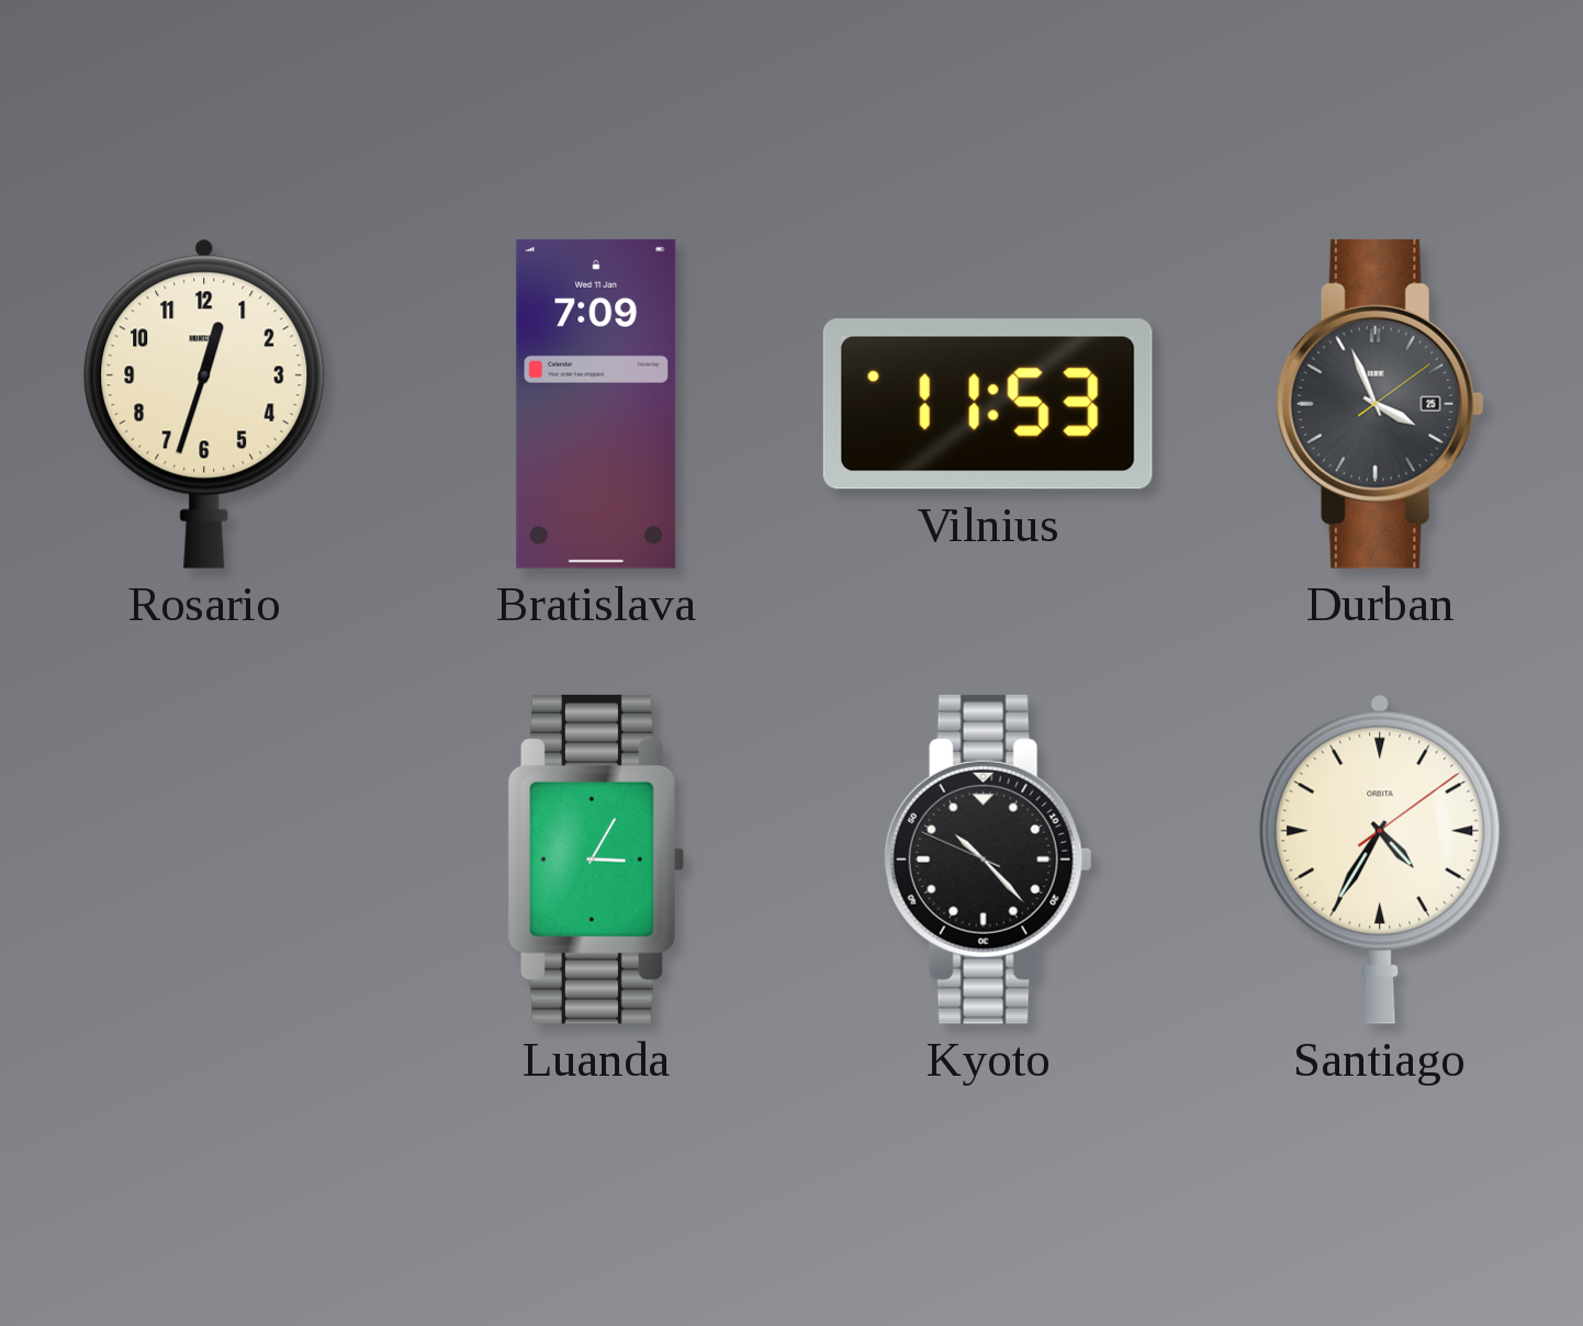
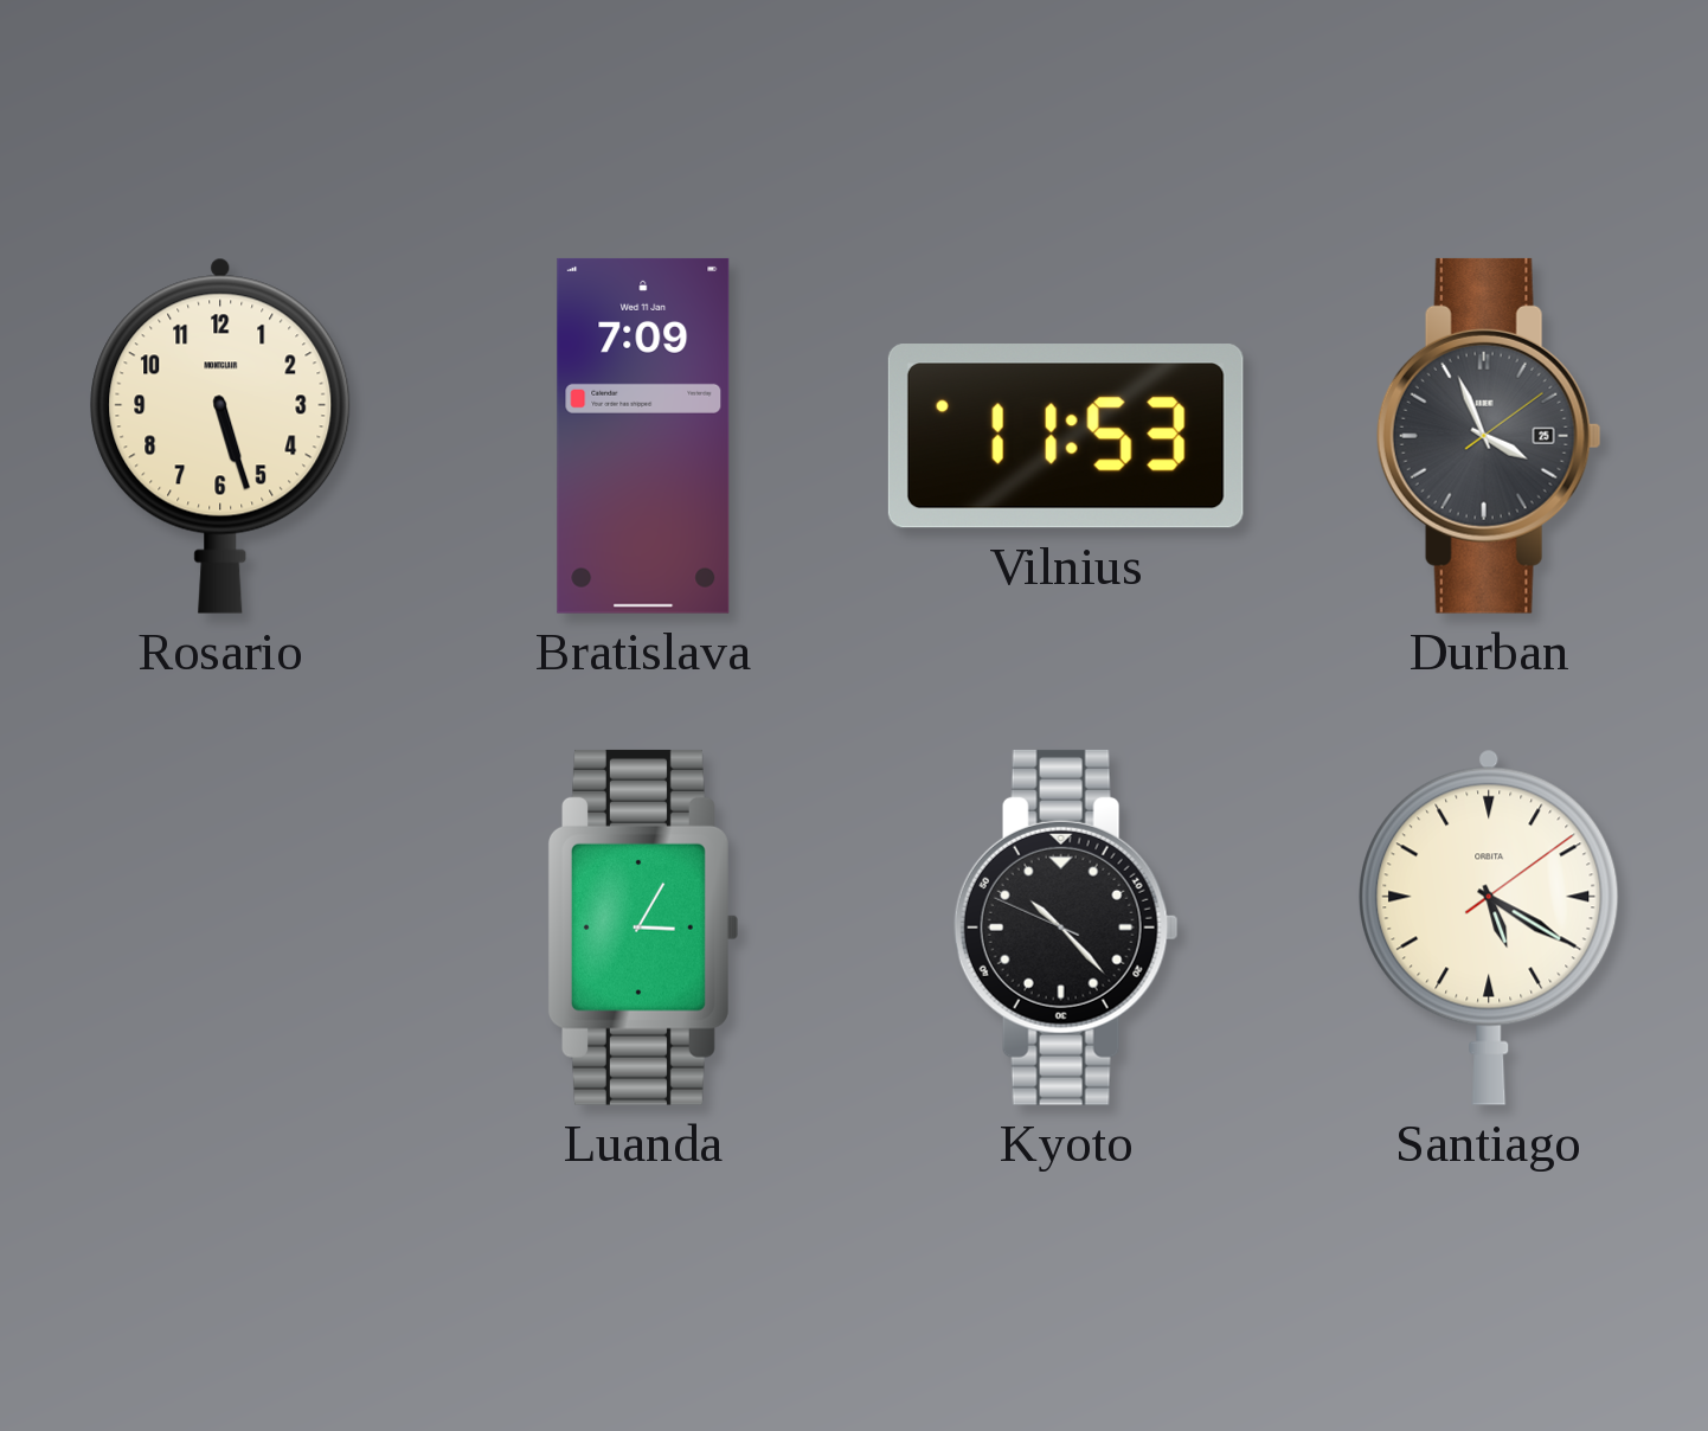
Rosario: 12:33 -> 5:27
Santiago: 4:35 -> 5:20
